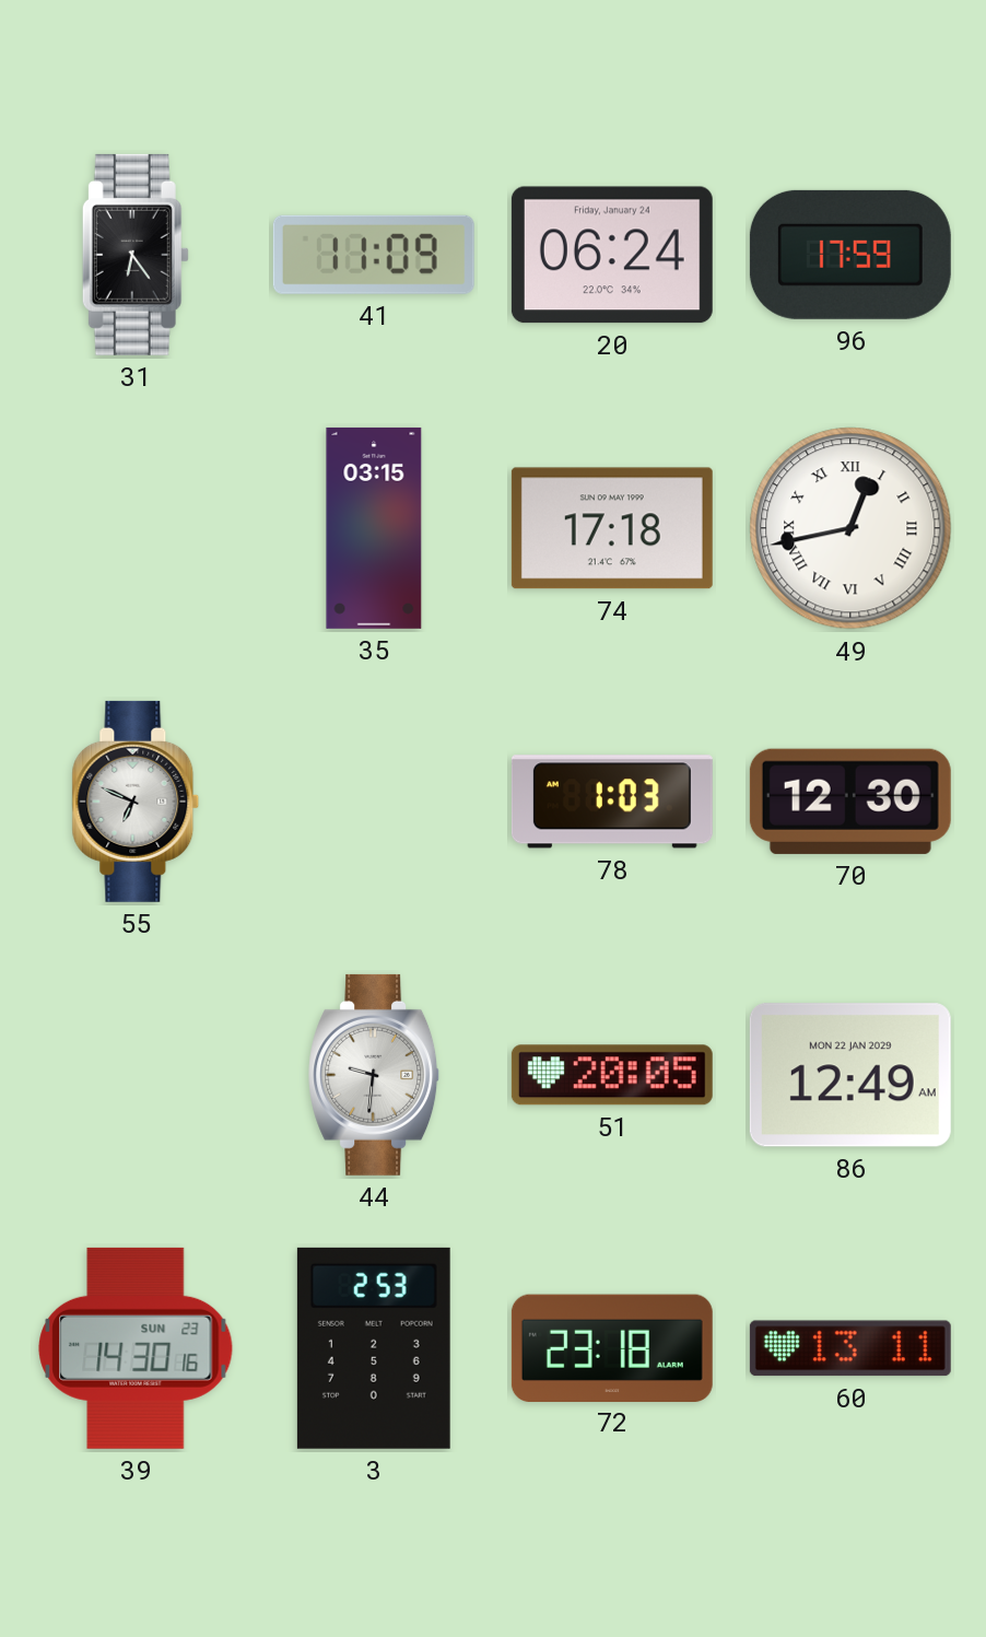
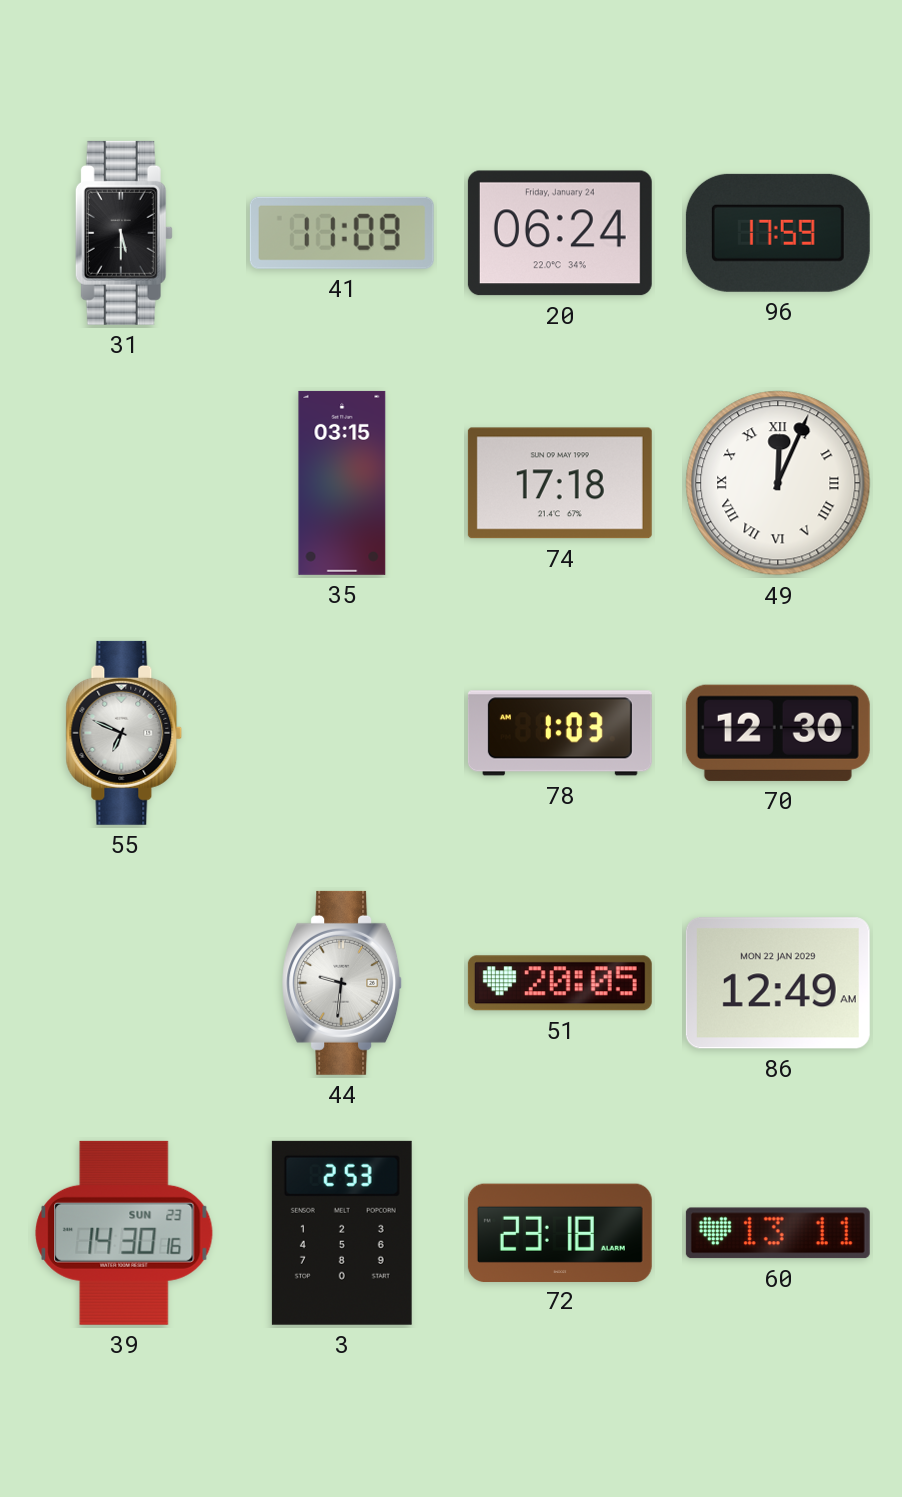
31: 6:24 -> 5:30
49: 12:43 -> 12:04
